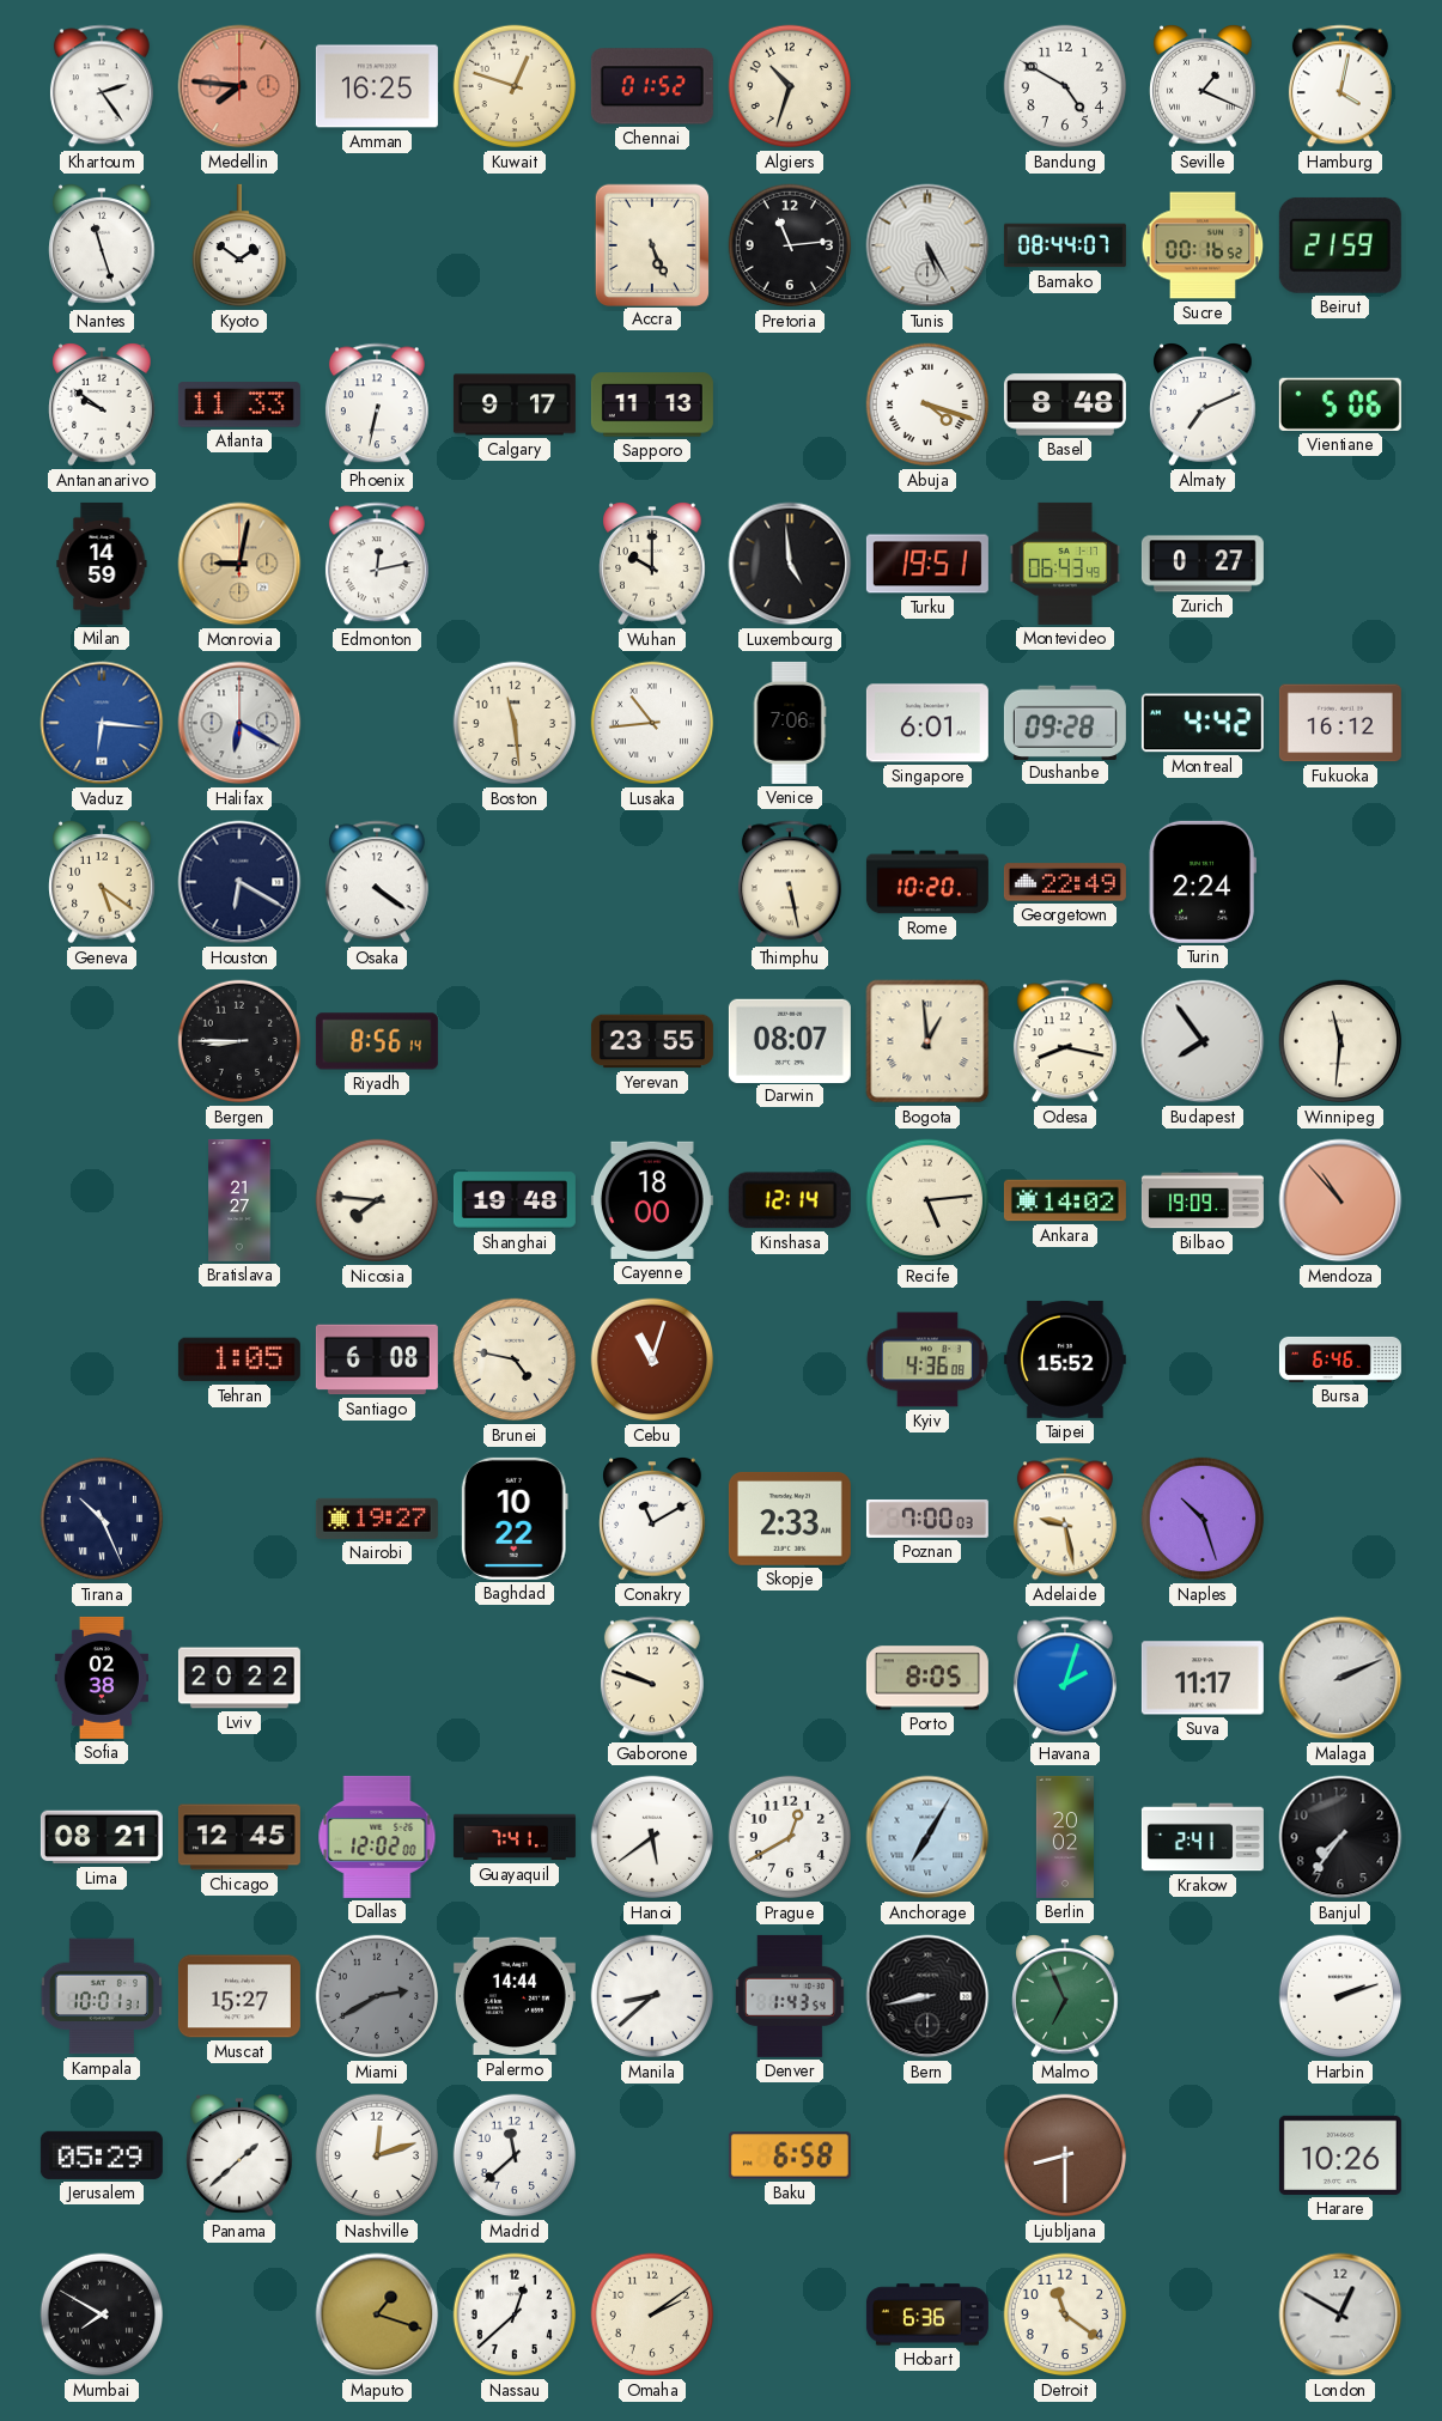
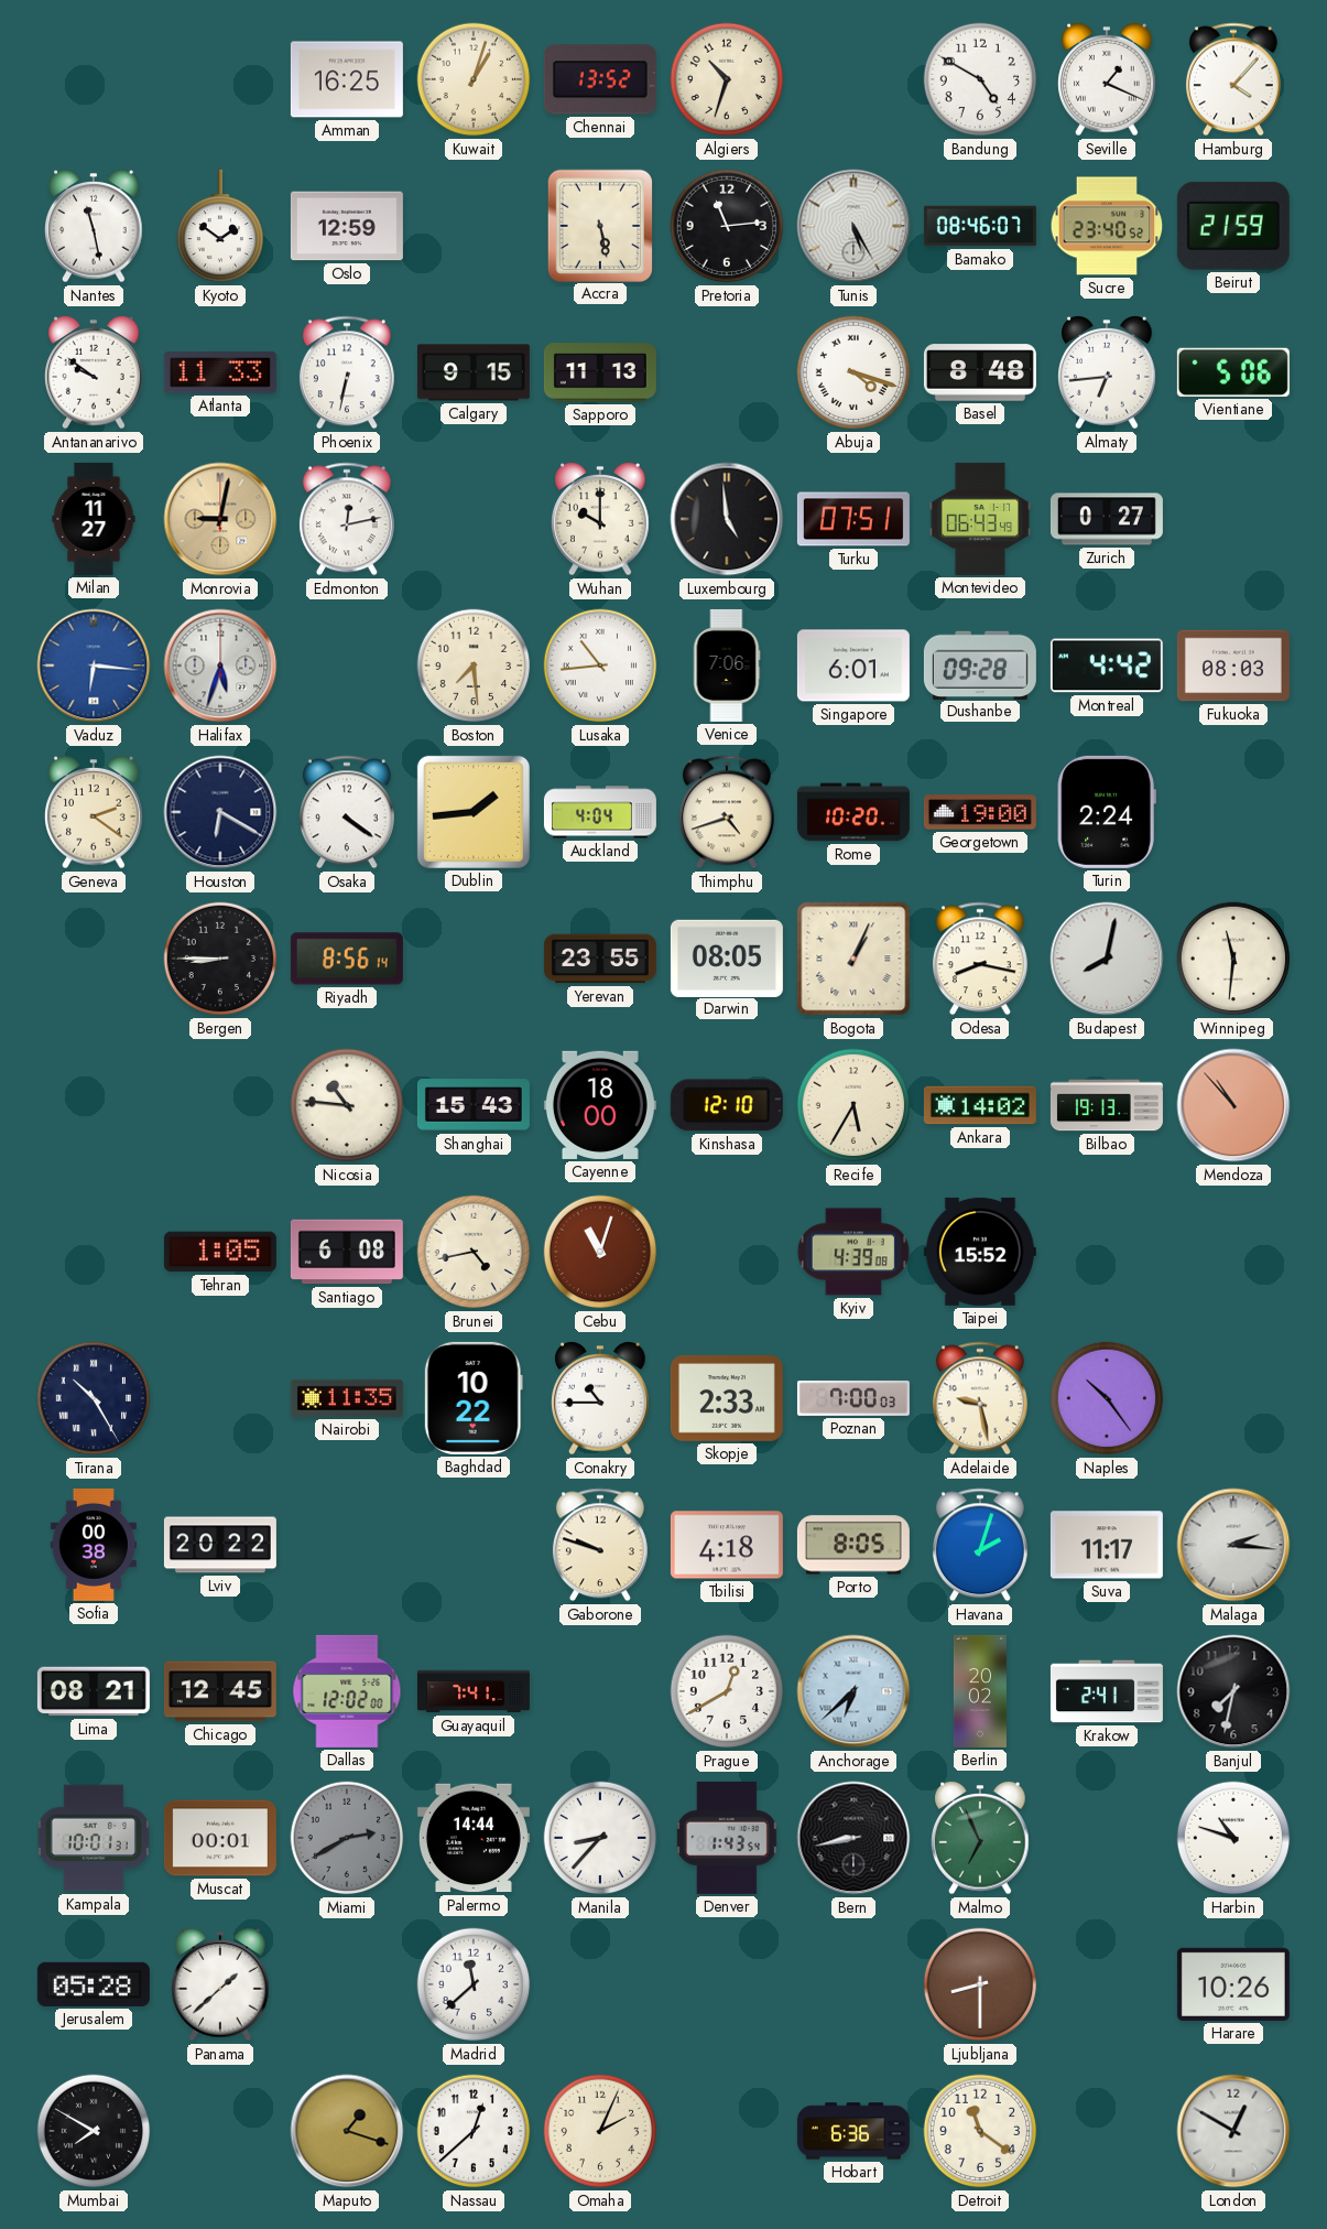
Khartoum: 2:24 -> none
Medellin: 7:46 -> none
Kuwait: 12:48 -> 1:03
Chennai: 01:52 -> 13:52
Hamburg: 4:02 -> 4:07
Nantes: 11:27 -> 11:28
Oslo: none -> 12:59
Accra: 5:26 -> 5:28
Bamako: 08:44 -> 08:46
Sucre: 00:16 -> 23:40
Calgary: 9:17 -> 9:15
Almaty: 7:11 -> 6:44
Milan: 14:59 -> 11:27
Turku: 19:51 -> 07:51
Halifax: 6:20 -> 5:33
Boston: 11:29 -> 7:29
Fukuoka: 16:12 -> 08:03
Geneva: 5:21 -> 2:21
Dublin: none -> 1:44
Auckland: none -> 4:04
Thimphu: 5:28 -> 4:42
Georgetown: 22:49 -> 19:00
Darwin: 08:07 -> 08:05
Bogota: 12:59 -> 1:04
Budapest: 7:54 -> 8:02
Bratislava: 21:27 -> none
Nicosia: 7:46 -> 10:46
Shanghai: 19:48 -> 15:43
Kinshasa: 12:14 -> 12:10
Recife: 5:14 -> 5:35
Bilbao: 19:09 -> 19:13
Brunei: 4:47 -> 4:43
Kyiv: 4:36 -> 4:39
Bursa: 6:46 -> none
Tirana: 10:26 -> 10:25
Nairobi: 19:27 -> 11:35
Conakry: 11:10 -> 10:45
Naples: 10:27 -> 10:24
Sofia: 02:38 -> 00:38
Tbilisi: none -> 4:18
Malaga: 2:11 -> 2:16
Hanoi: 5:39 -> none
Anchorage: 7:05 -> 6:38
Banjul: 7:36 -> 7:32
Muscat: 15:27 -> 00:01
Manila: 8:38 -> 8:37
Harbin: 2:12 -> 10:48
Jerusalem: 05:29 -> 05:28
Nashville: 12:12 -> none
Baku: 6:58 -> none
Omaha: 2:09 -> 2:04
